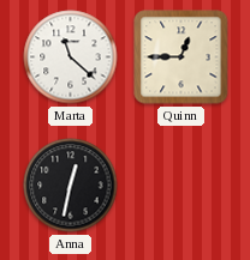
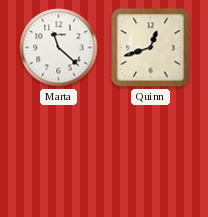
Quinn: 12:45 -> 12:42
Anna: 12:32 -> none
